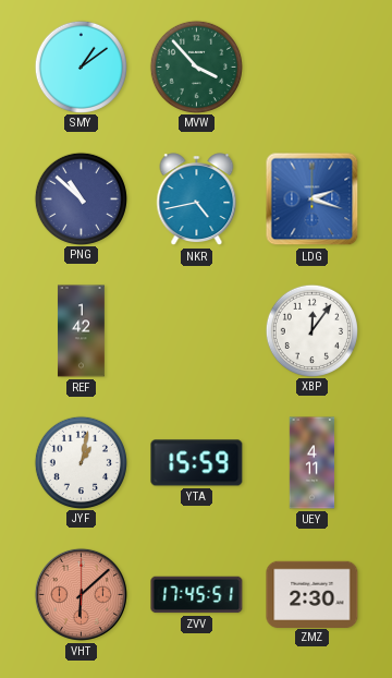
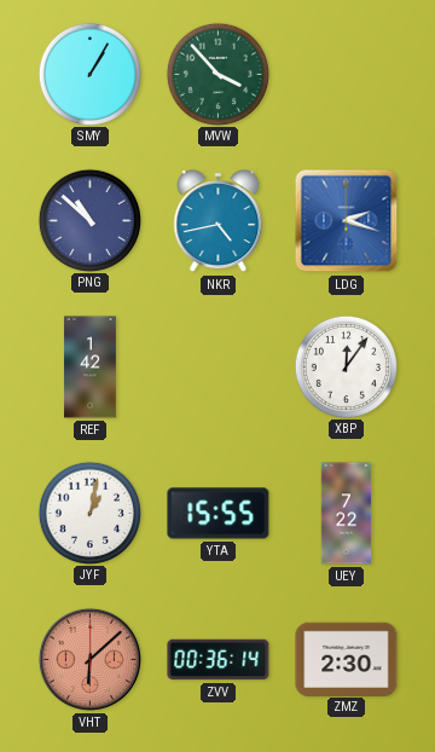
SMY: 1:09 -> 1:05
YTA: 15:59 -> 15:55
UEY: 4:11 -> 7:22
ZVV: 17:45 -> 00:36
